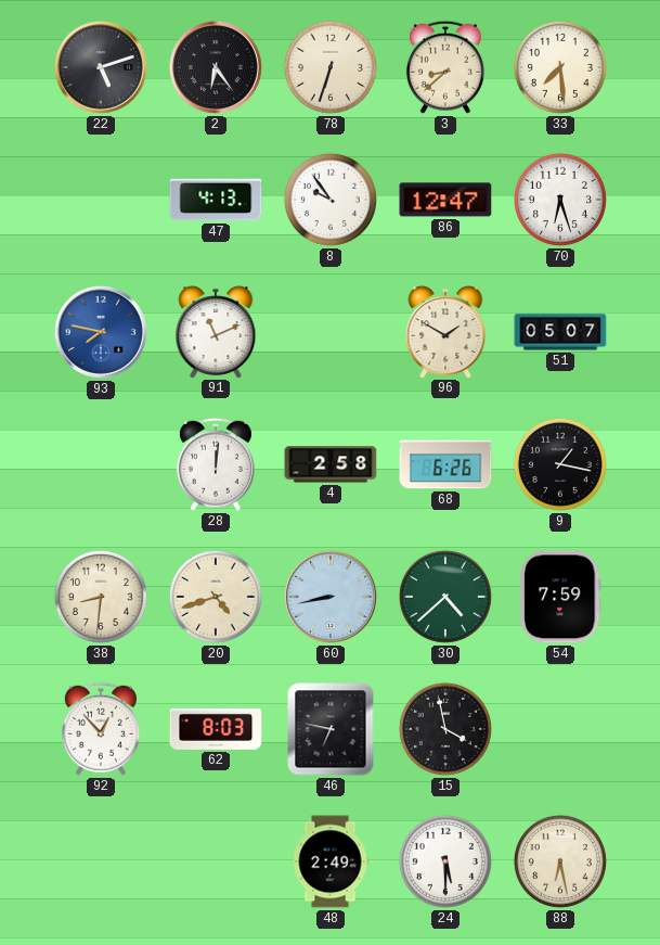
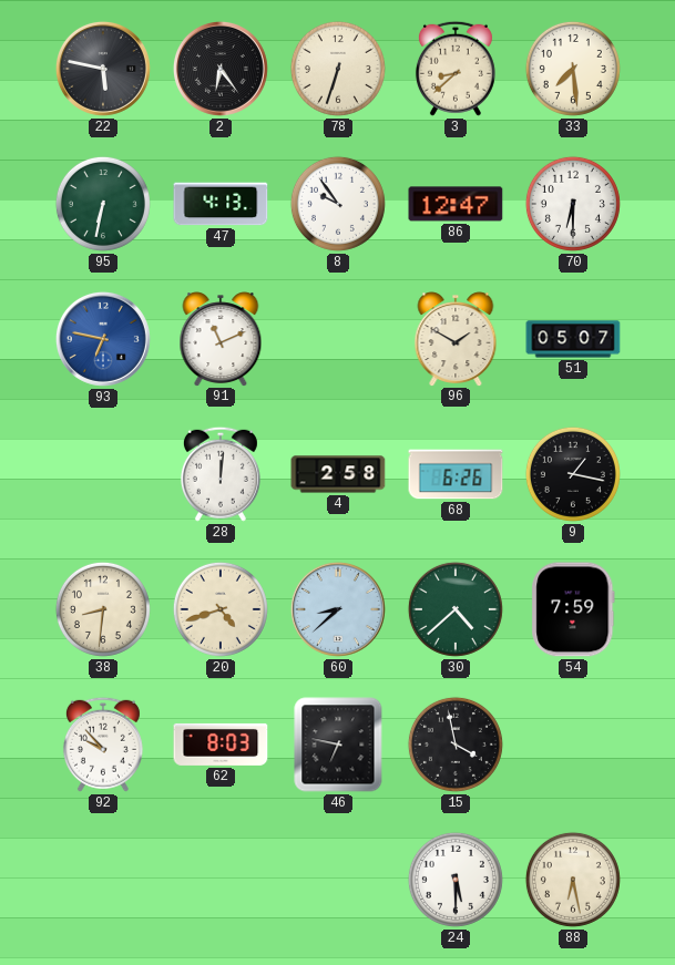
22: 5:12 -> 5:47
95: none -> 6:32
70: 6:27 -> 6:30
93: 7:47 -> 6:47
60: 8:43 -> 8:38
92: 12:53 -> 9:53
48: 2:49 -> none
